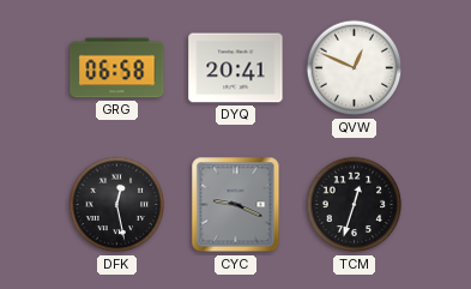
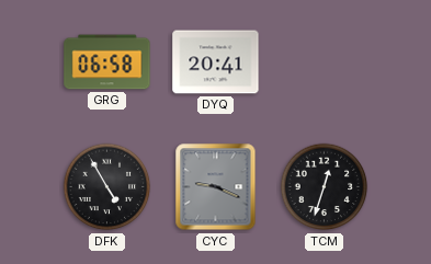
QVW: 12:49 -> none
DFK: 12:28 -> 4:55
